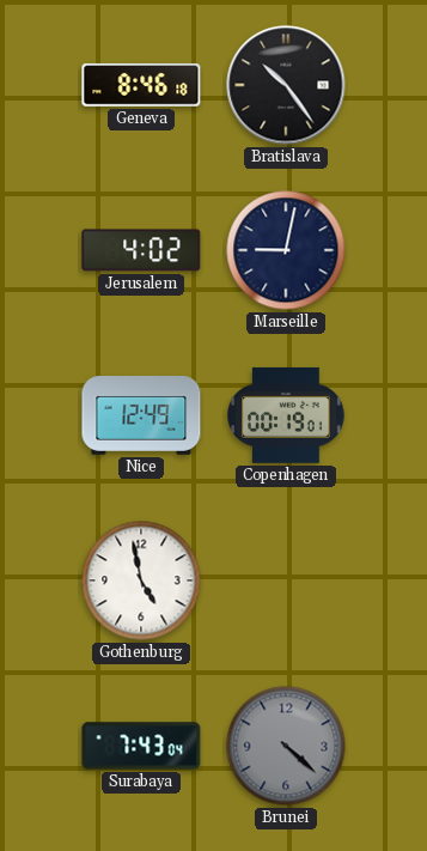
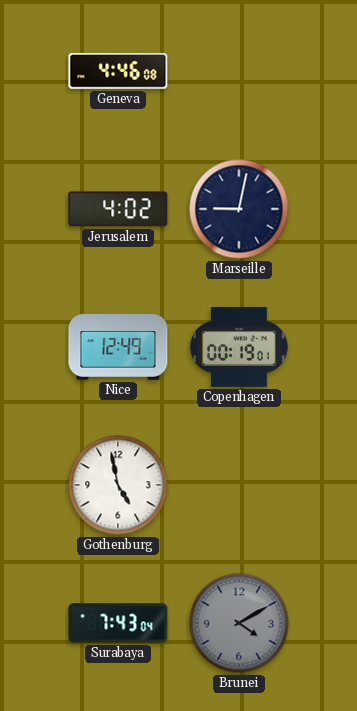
Geneva: 8:46 -> 4:46
Bratislava: 10:24 -> none
Brunei: 4:22 -> 4:10
